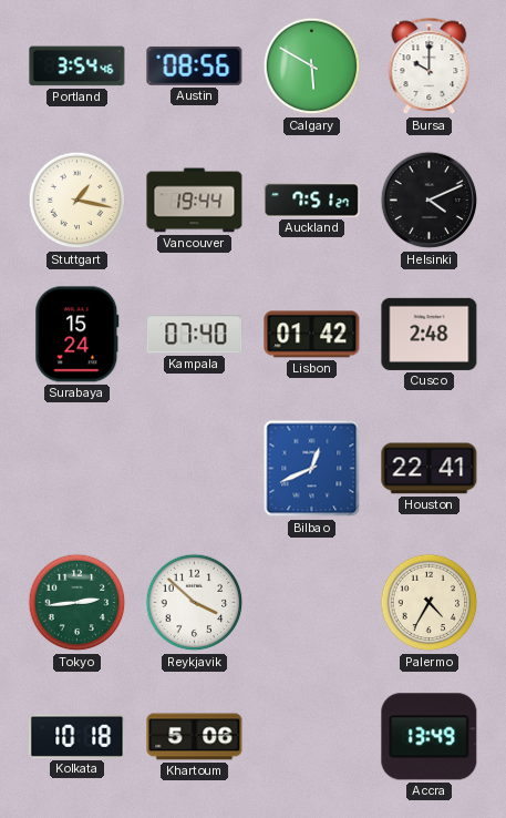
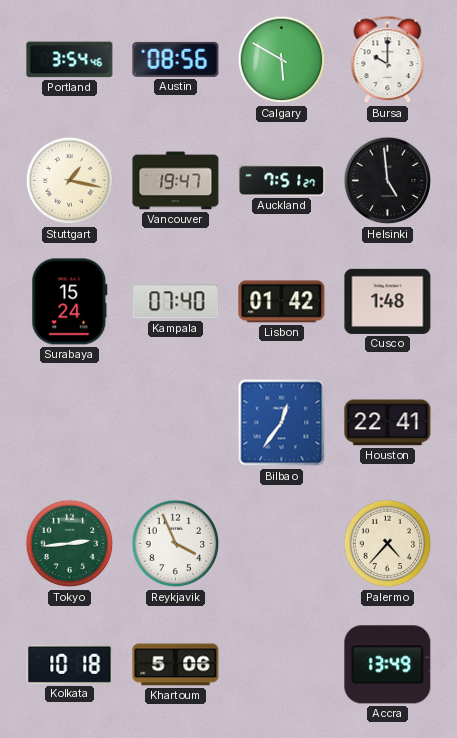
Vancouver: 19:44 -> 19:47
Helsinki: 4:11 -> 4:59
Cusco: 2:48 -> 1:48
Bilbao: 12:41 -> 12:36
Reykjavik: 3:52 -> 3:56
Palermo: 4:35 -> 4:37
